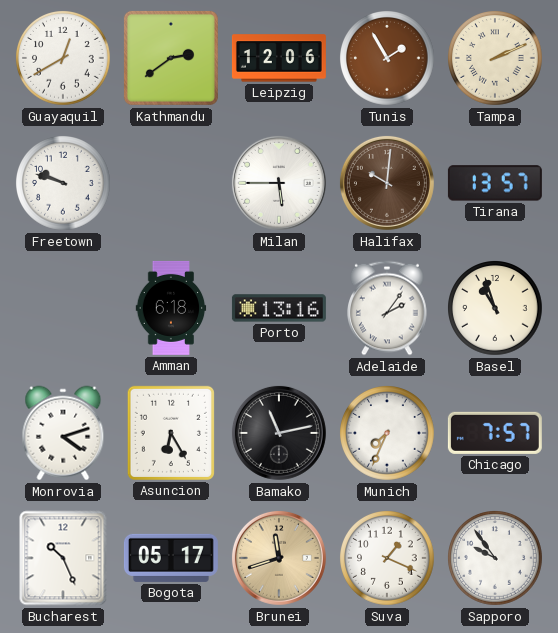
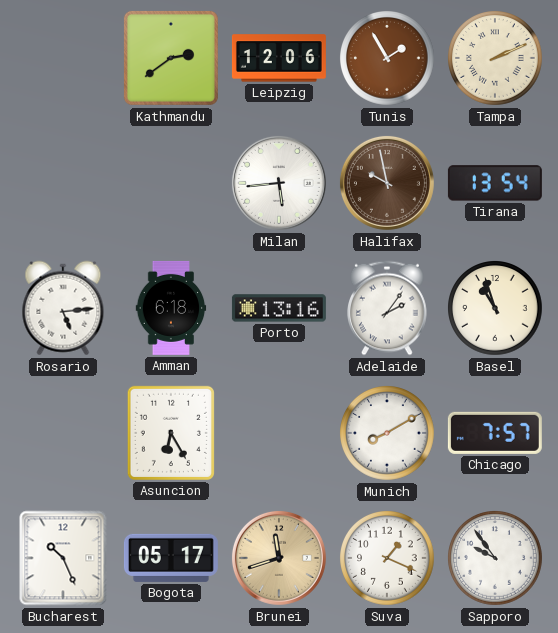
Guayaquil: 12:40 -> none
Freetown: 9:48 -> none
Milan: 5:45 -> 5:44
Halifax: 10:01 -> 9:58
Tirana: 13:57 -> 13:54
Rosario: none -> 5:14
Monrovia: 4:12 -> none
Bamako: 11:13 -> none
Munich: 7:34 -> 8:10
